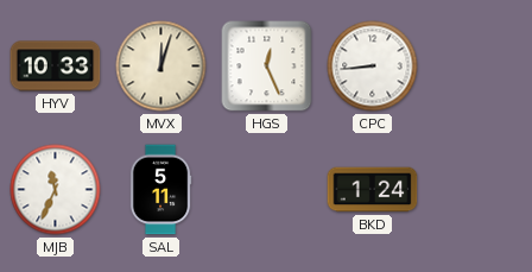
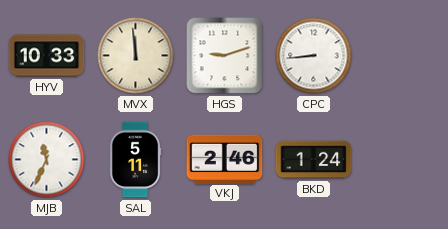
MVX: 12:03 -> 11:59
HGS: 12:26 -> 9:12
VKJ: none -> 2:46
